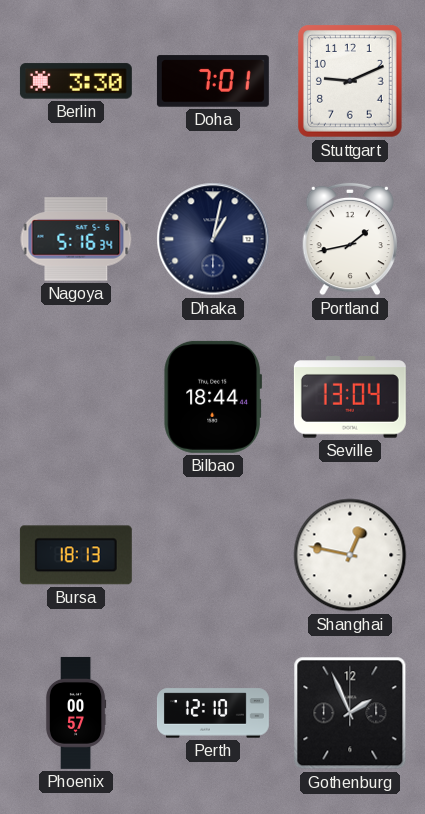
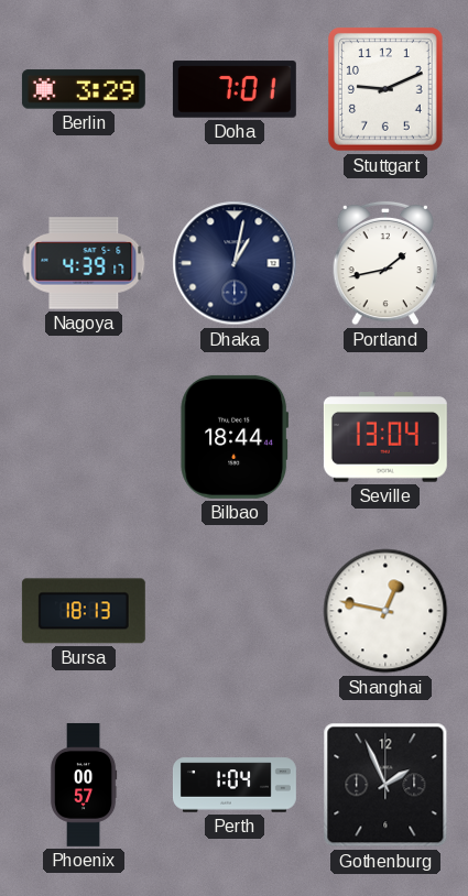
Berlin: 3:30 -> 3:29
Nagoya: 5:16 -> 4:39
Perth: 12:10 -> 1:04
